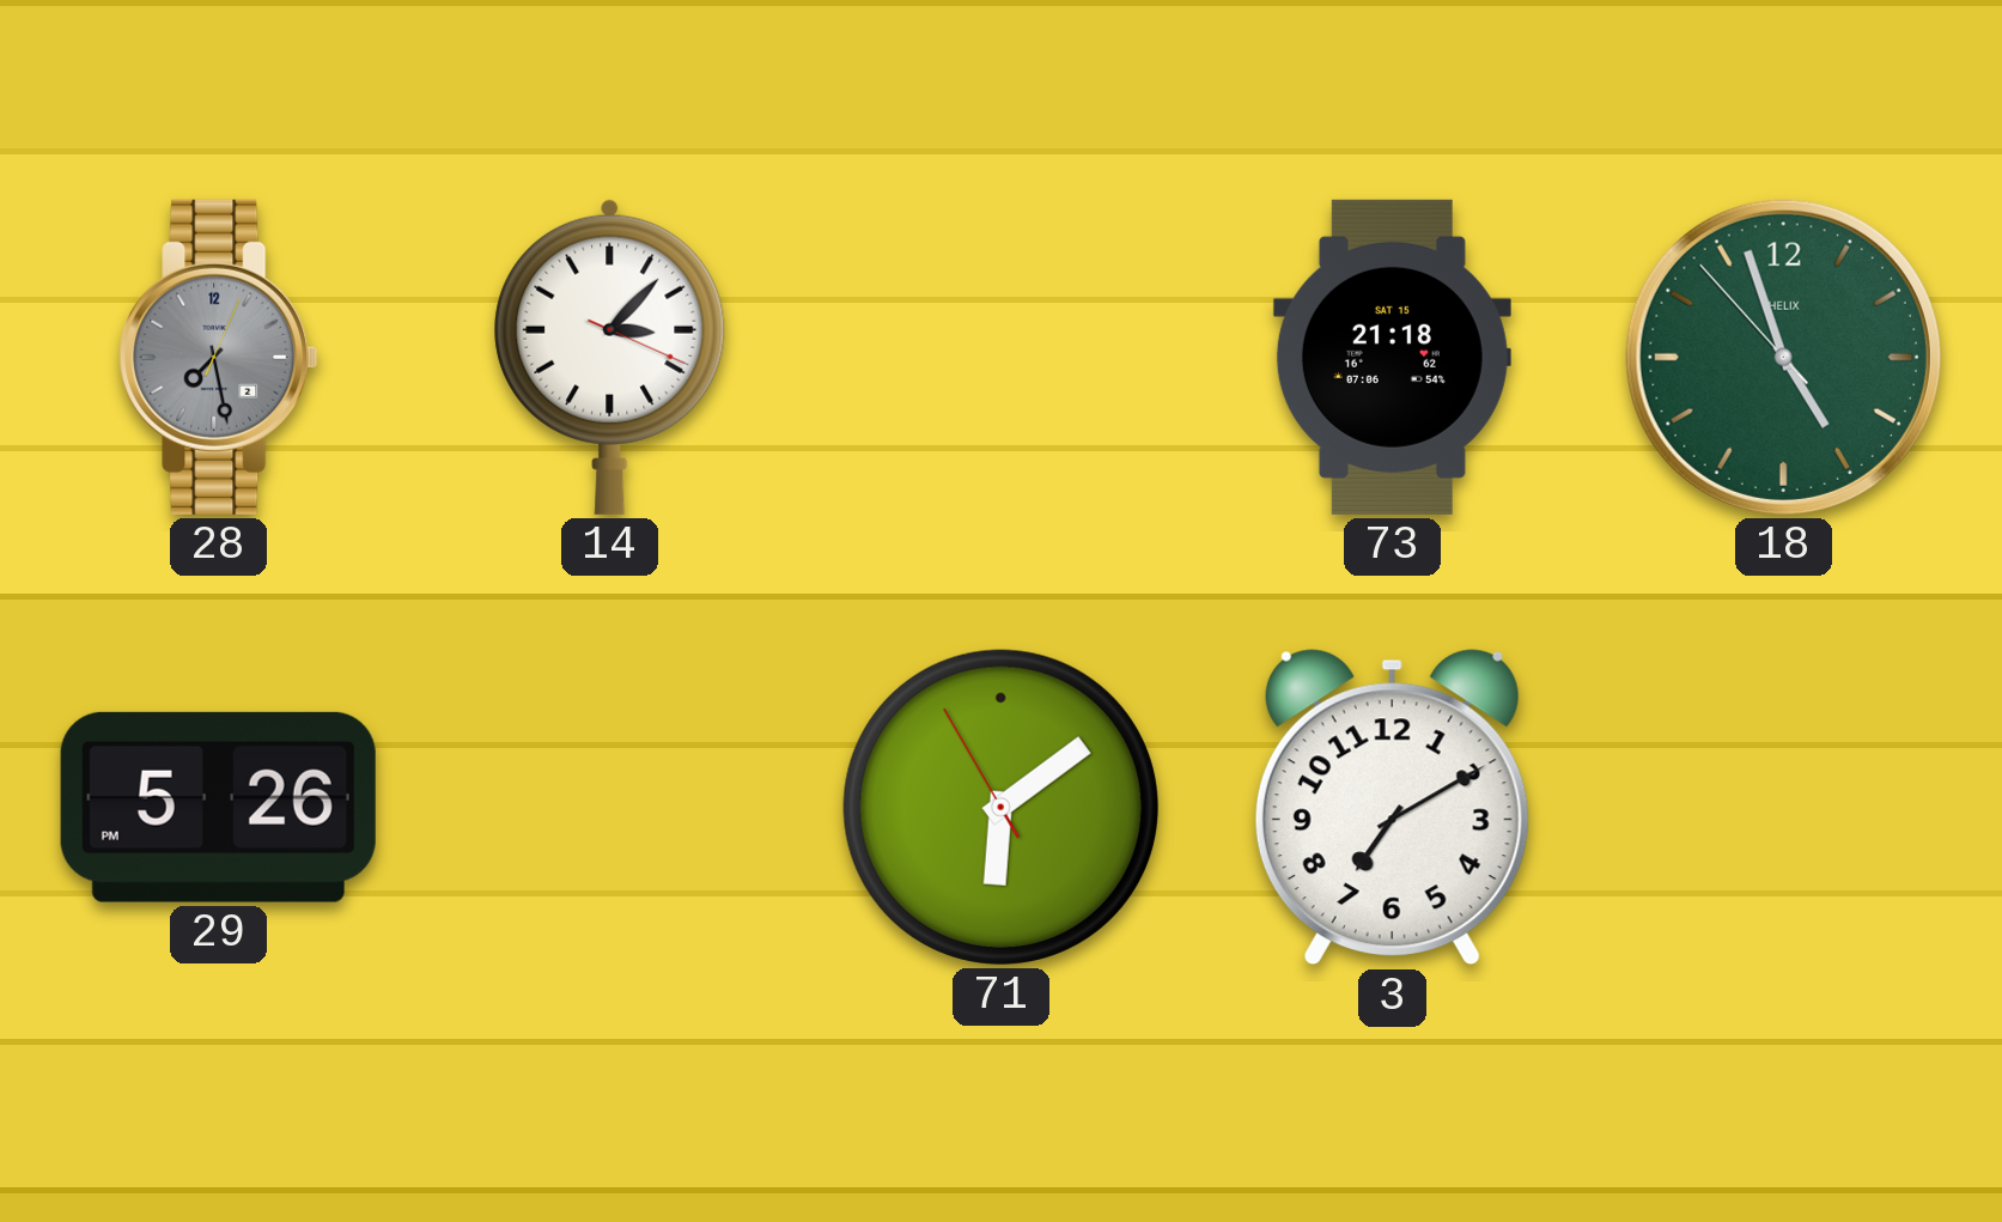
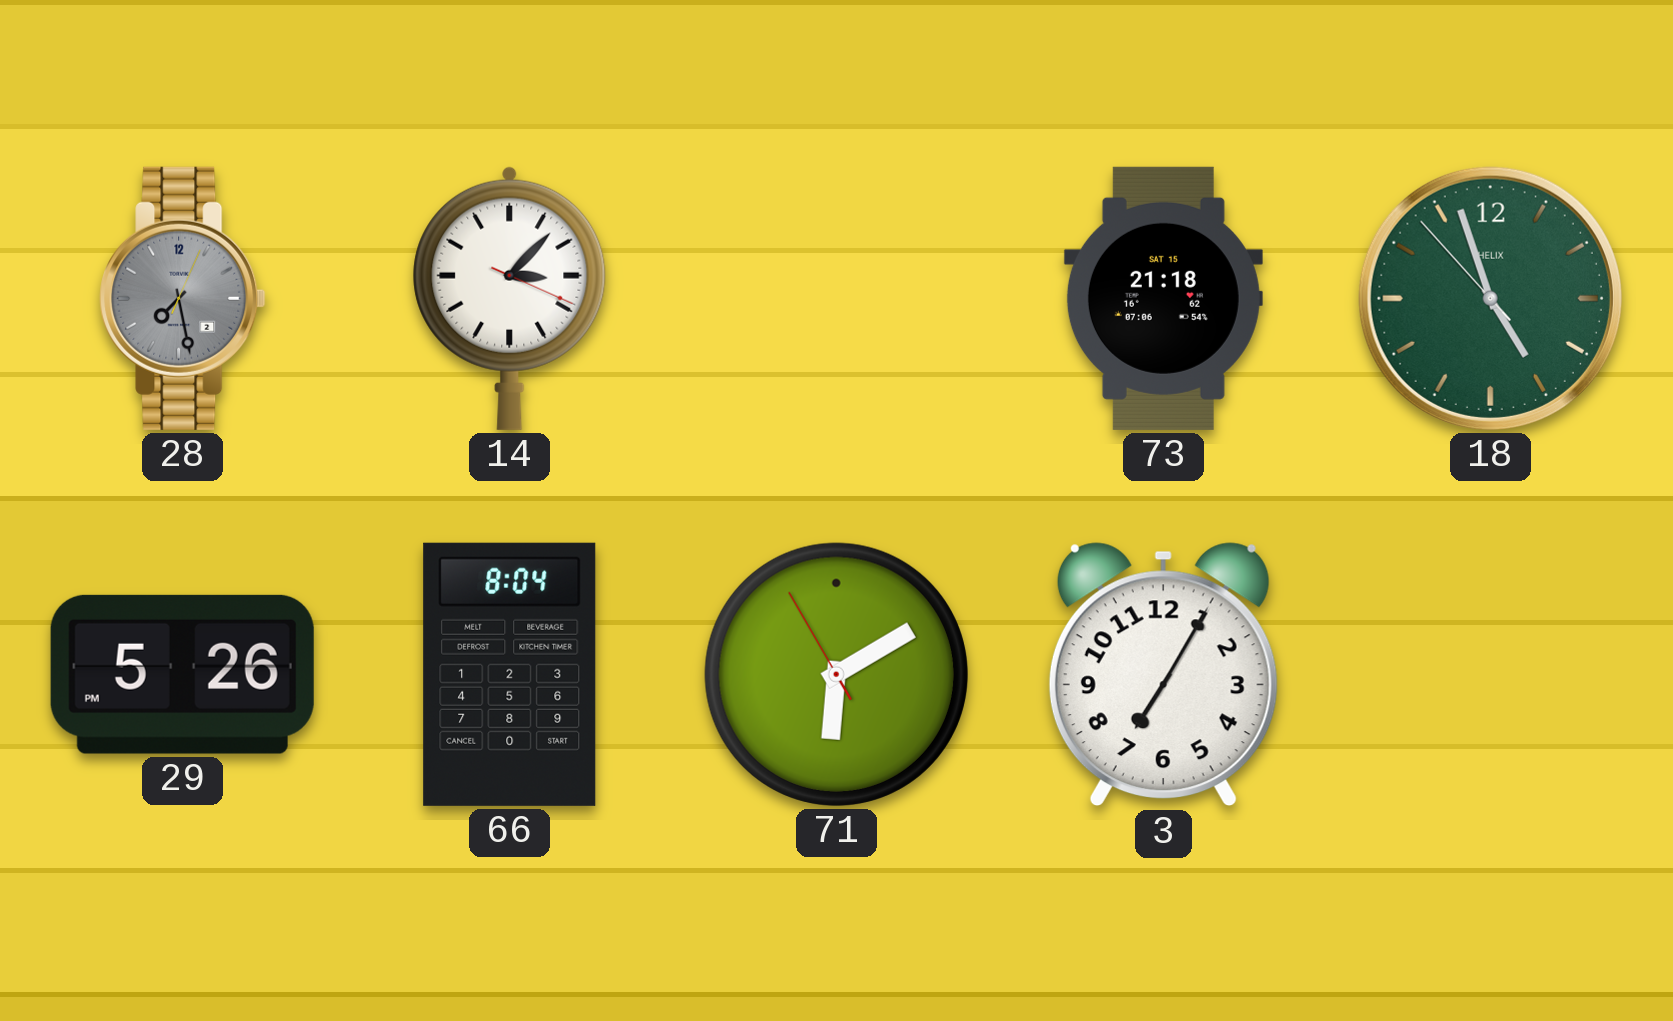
66: none -> 8:04
71: 6:08 -> 6:09
3: 7:10 -> 7:05
